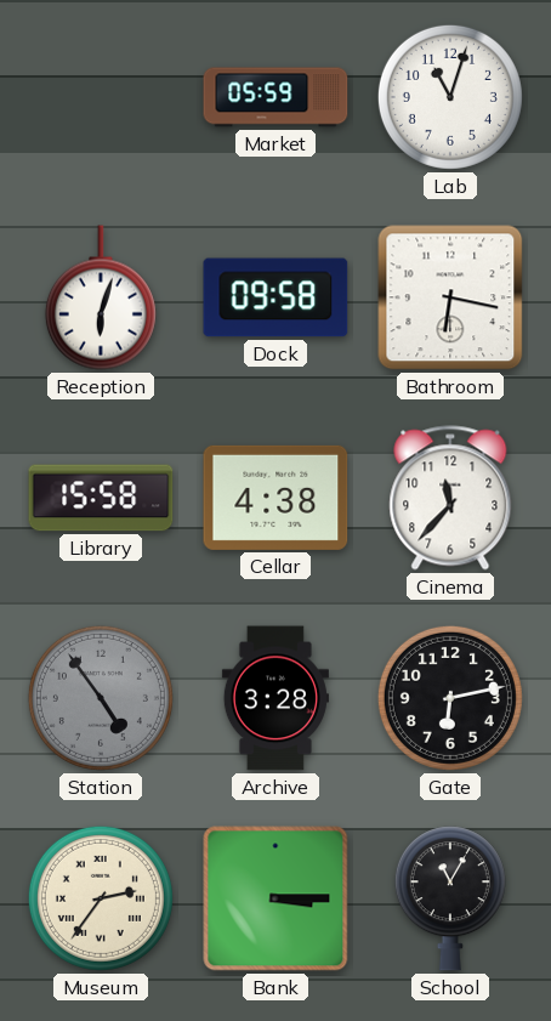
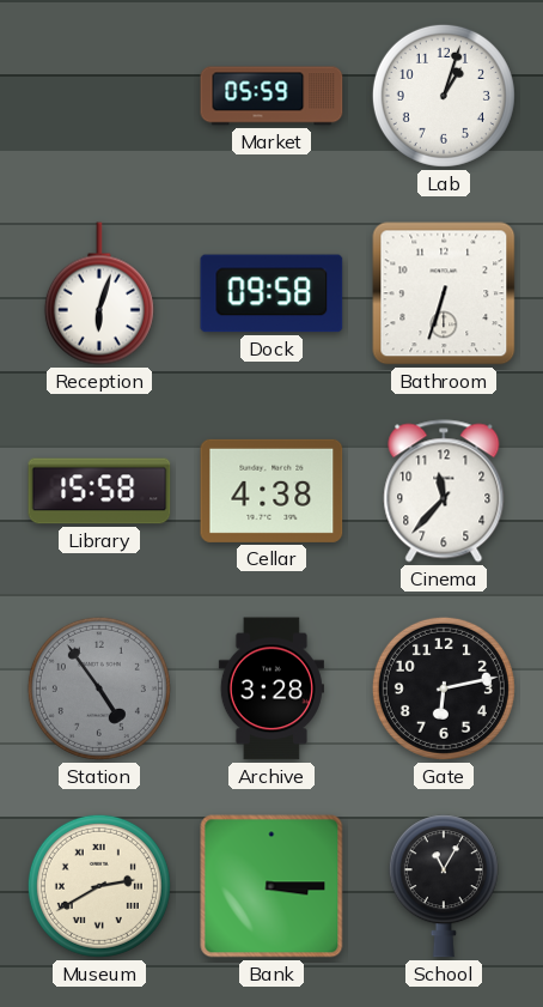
Lab: 11:03 -> 1:03
Bathroom: 6:17 -> 6:33
Museum: 2:36 -> 2:40
